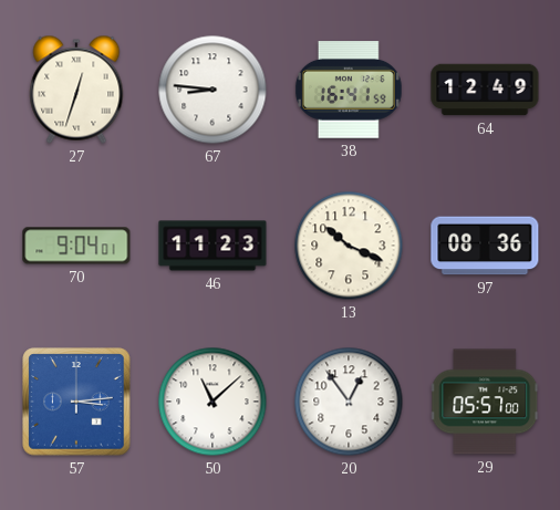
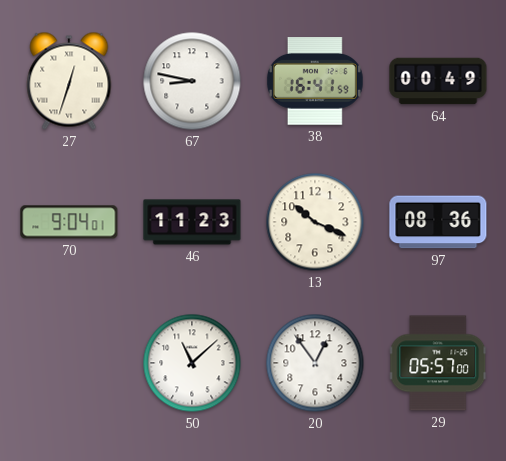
67: 8:46 -> 8:47
64: 12:49 -> 00:49
57: 3:14 -> none
